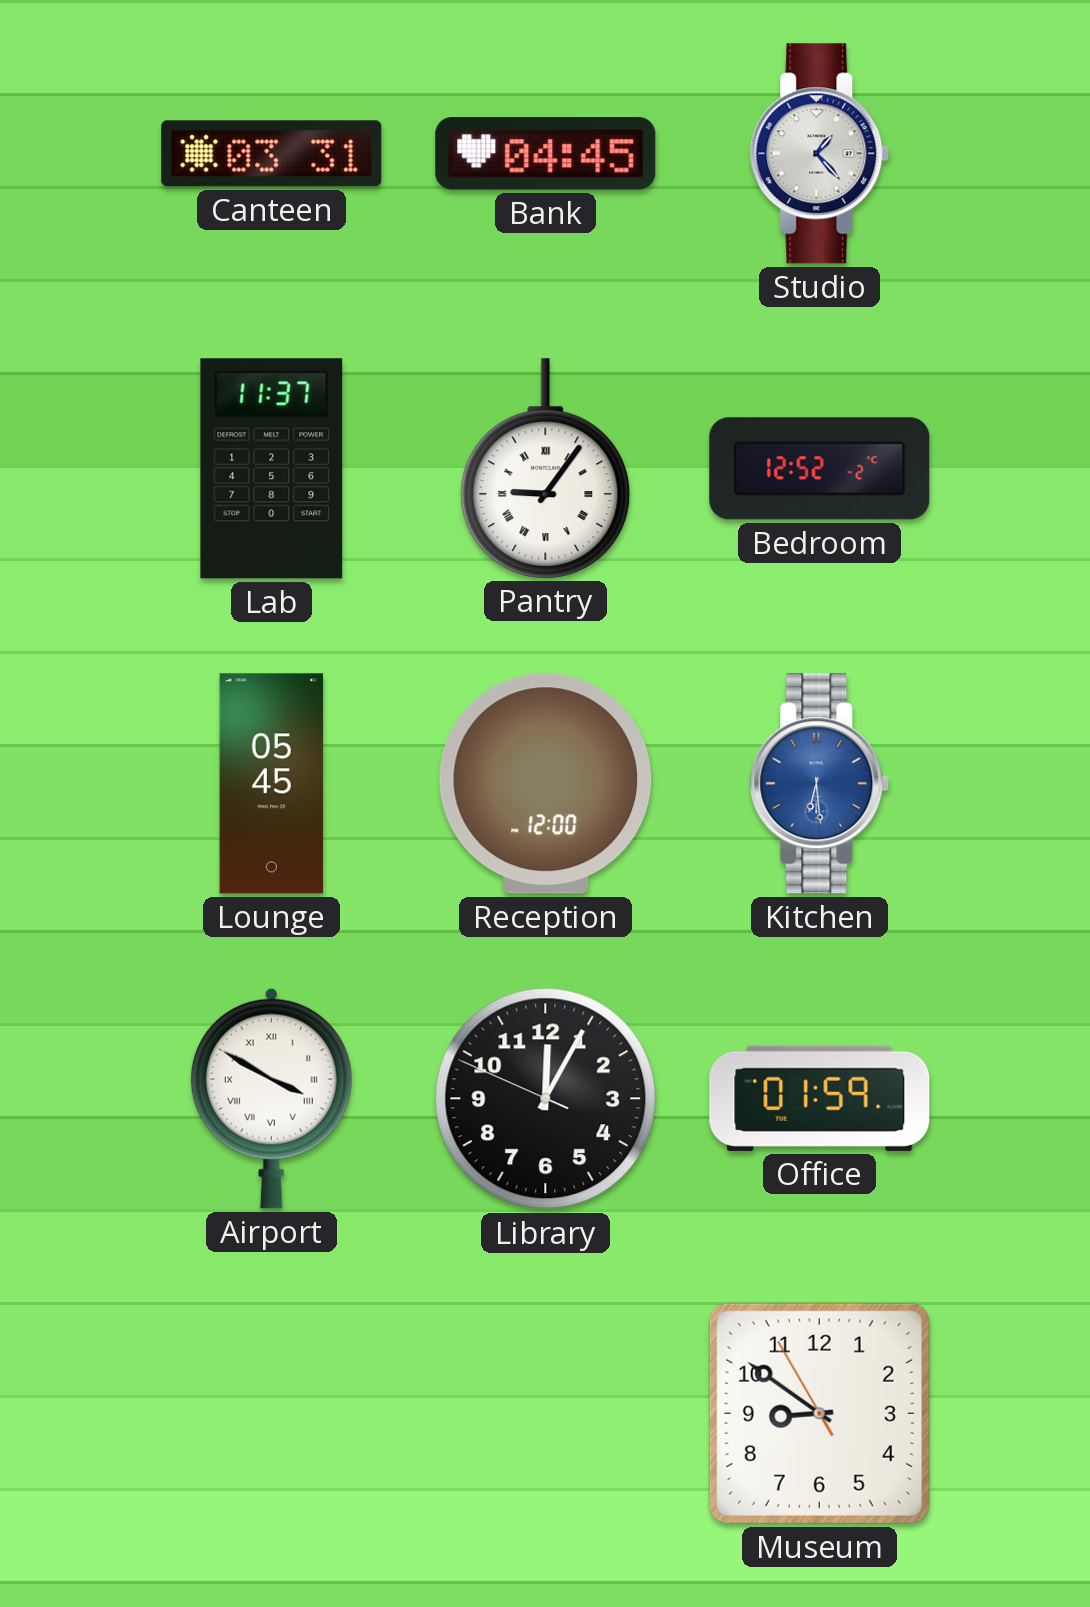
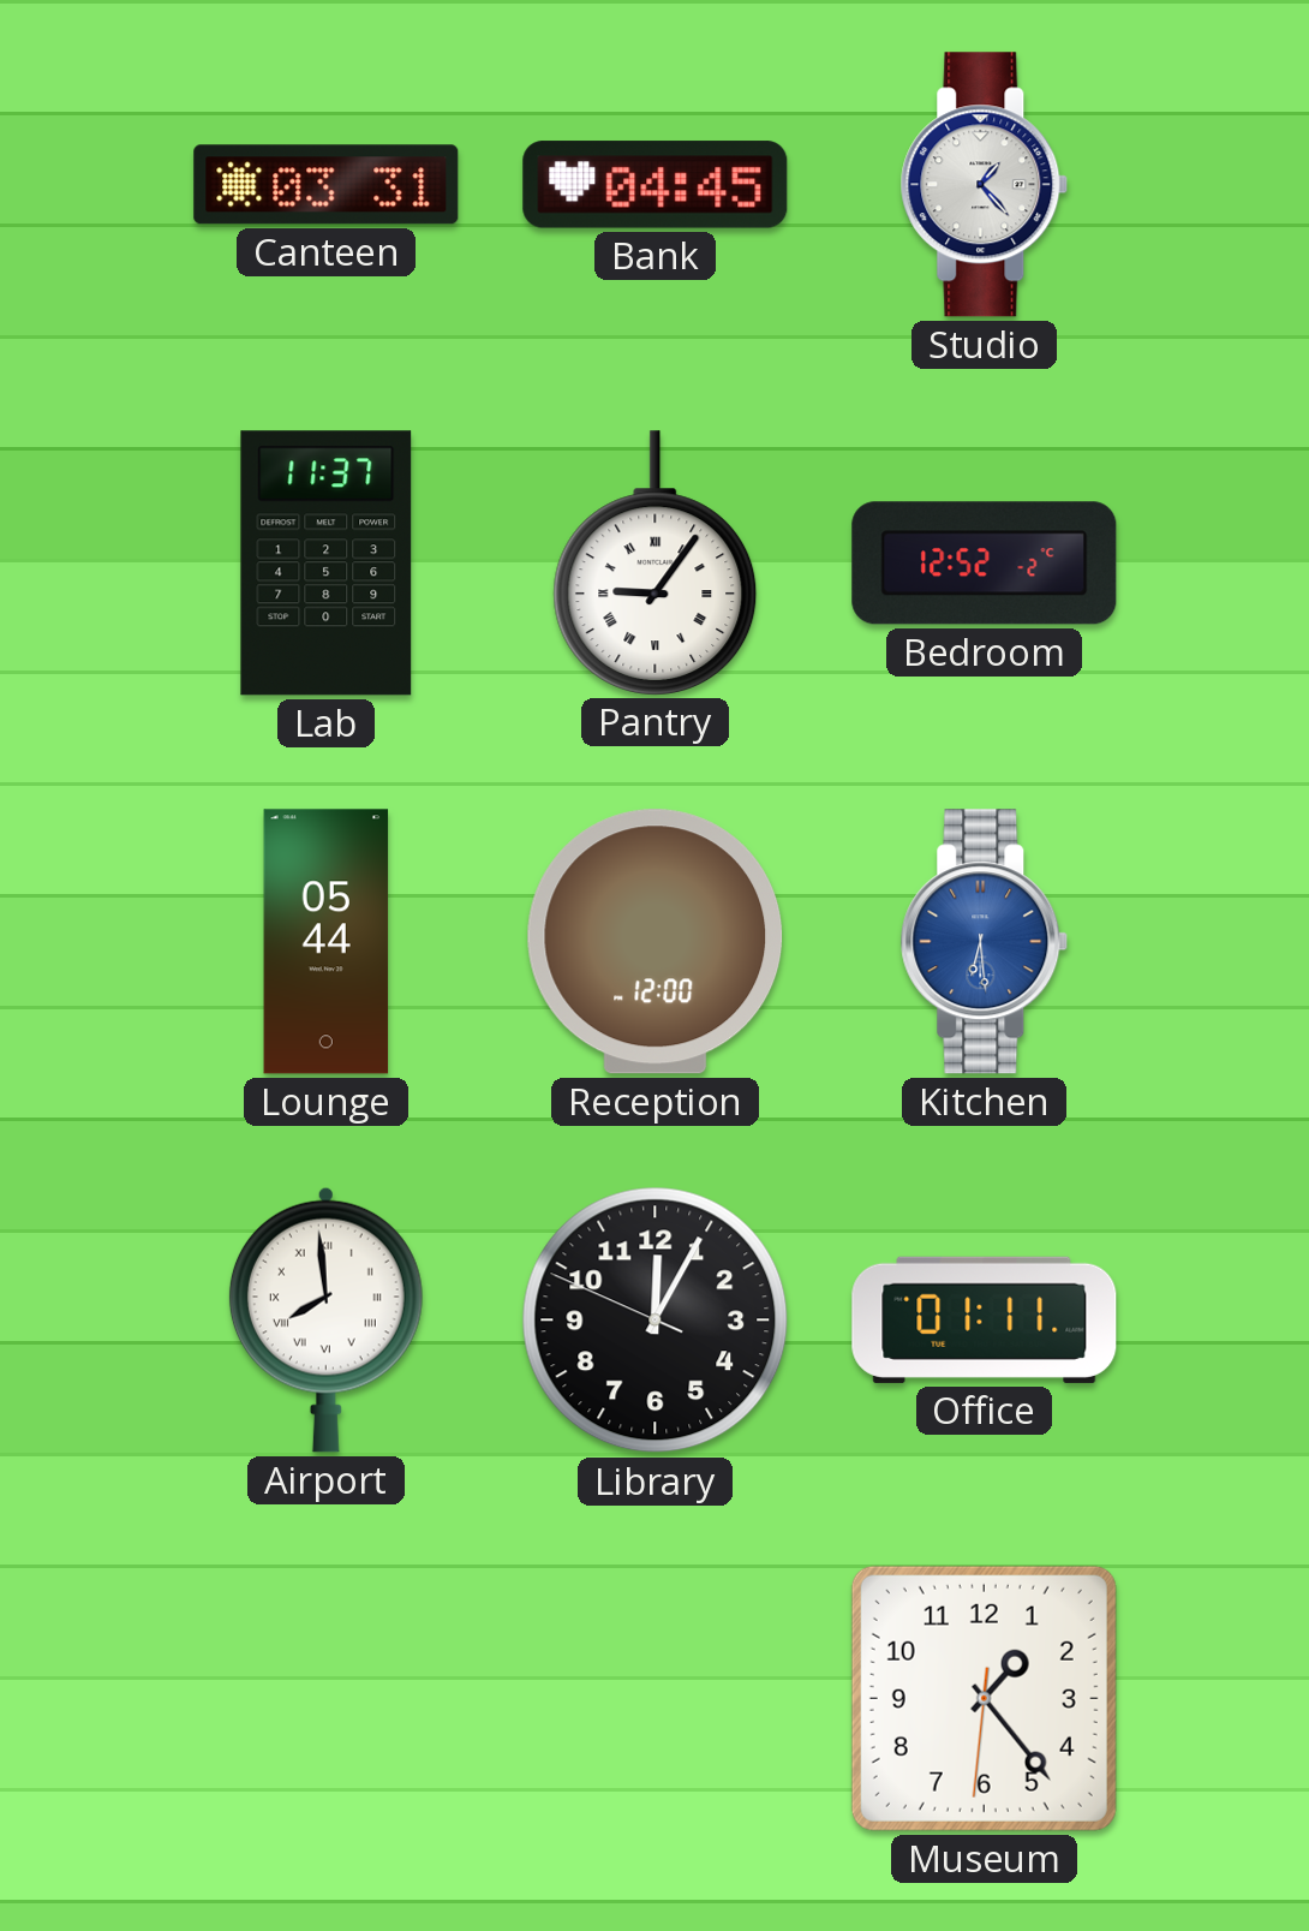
Lounge: 05:45 -> 05:44
Airport: 3:50 -> 7:59
Office: 01:59 -> 01:11
Museum: 8:50 -> 1:23
